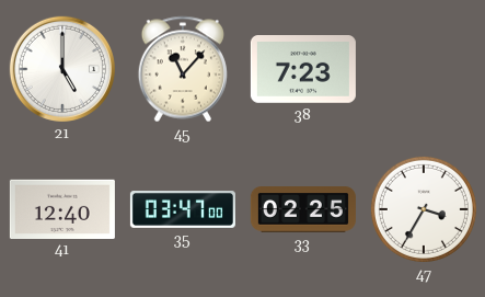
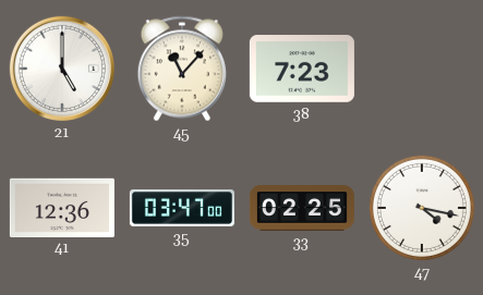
41: 12:40 -> 12:36
47: 3:35 -> 4:17
